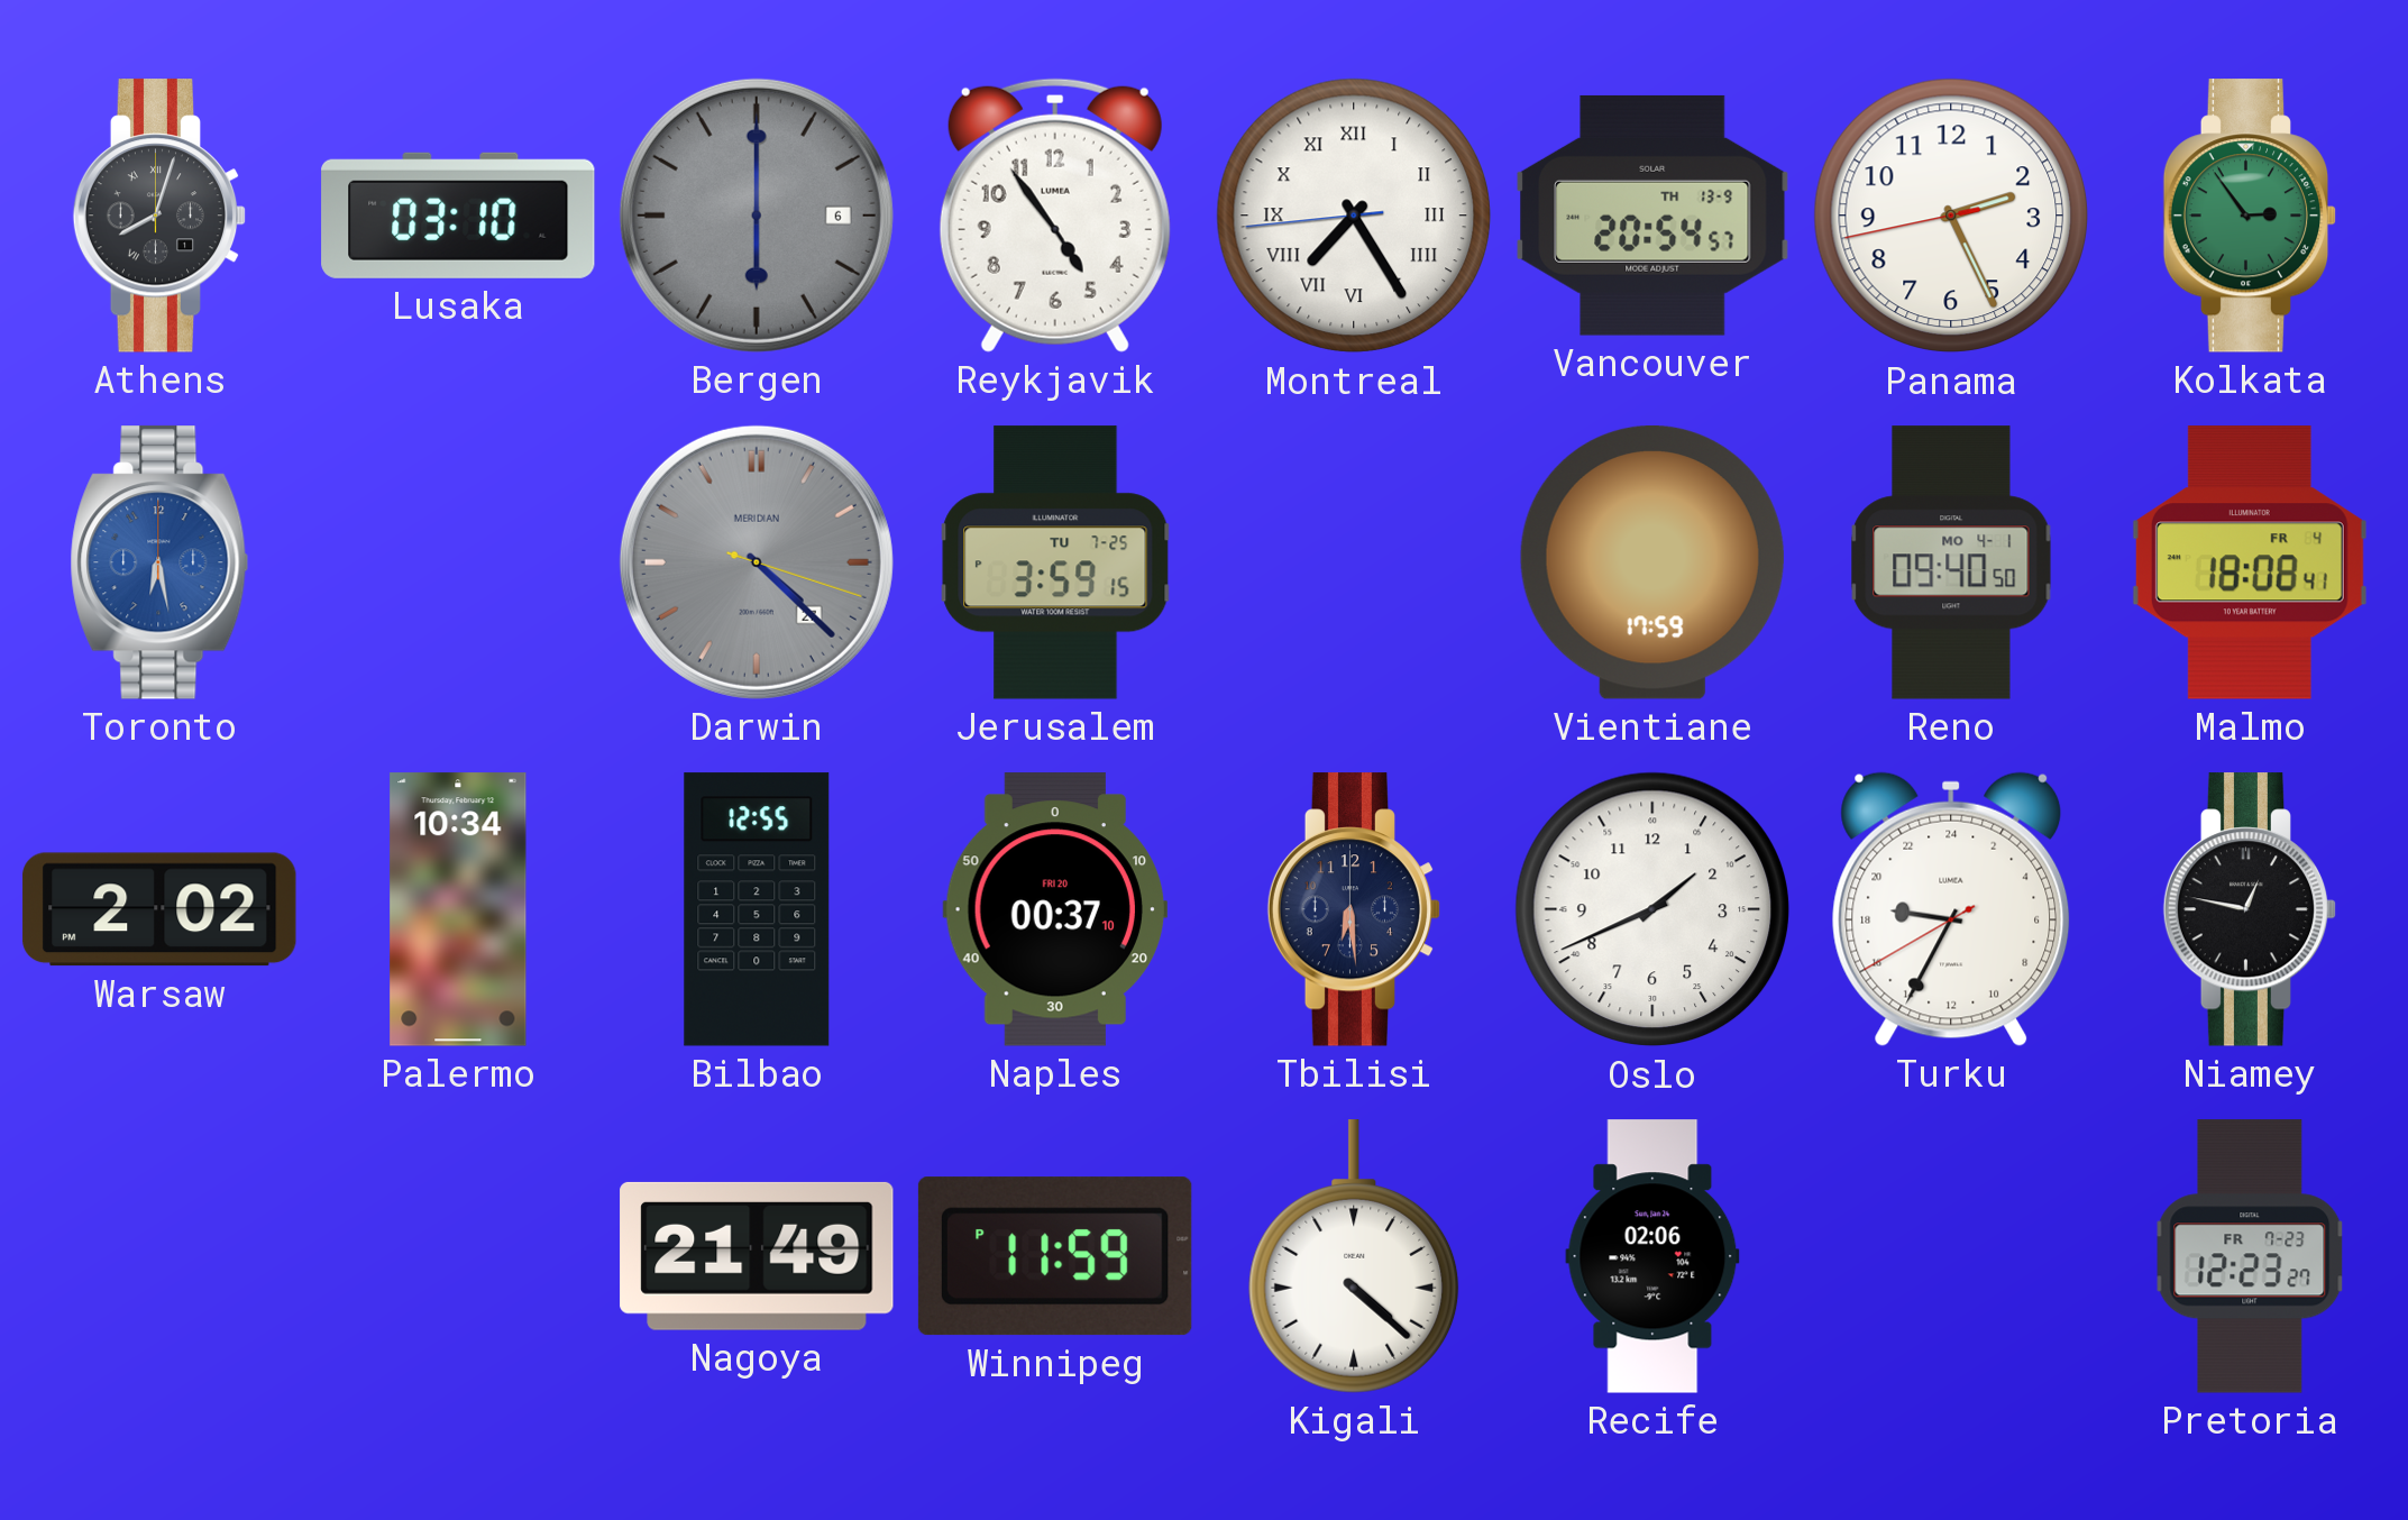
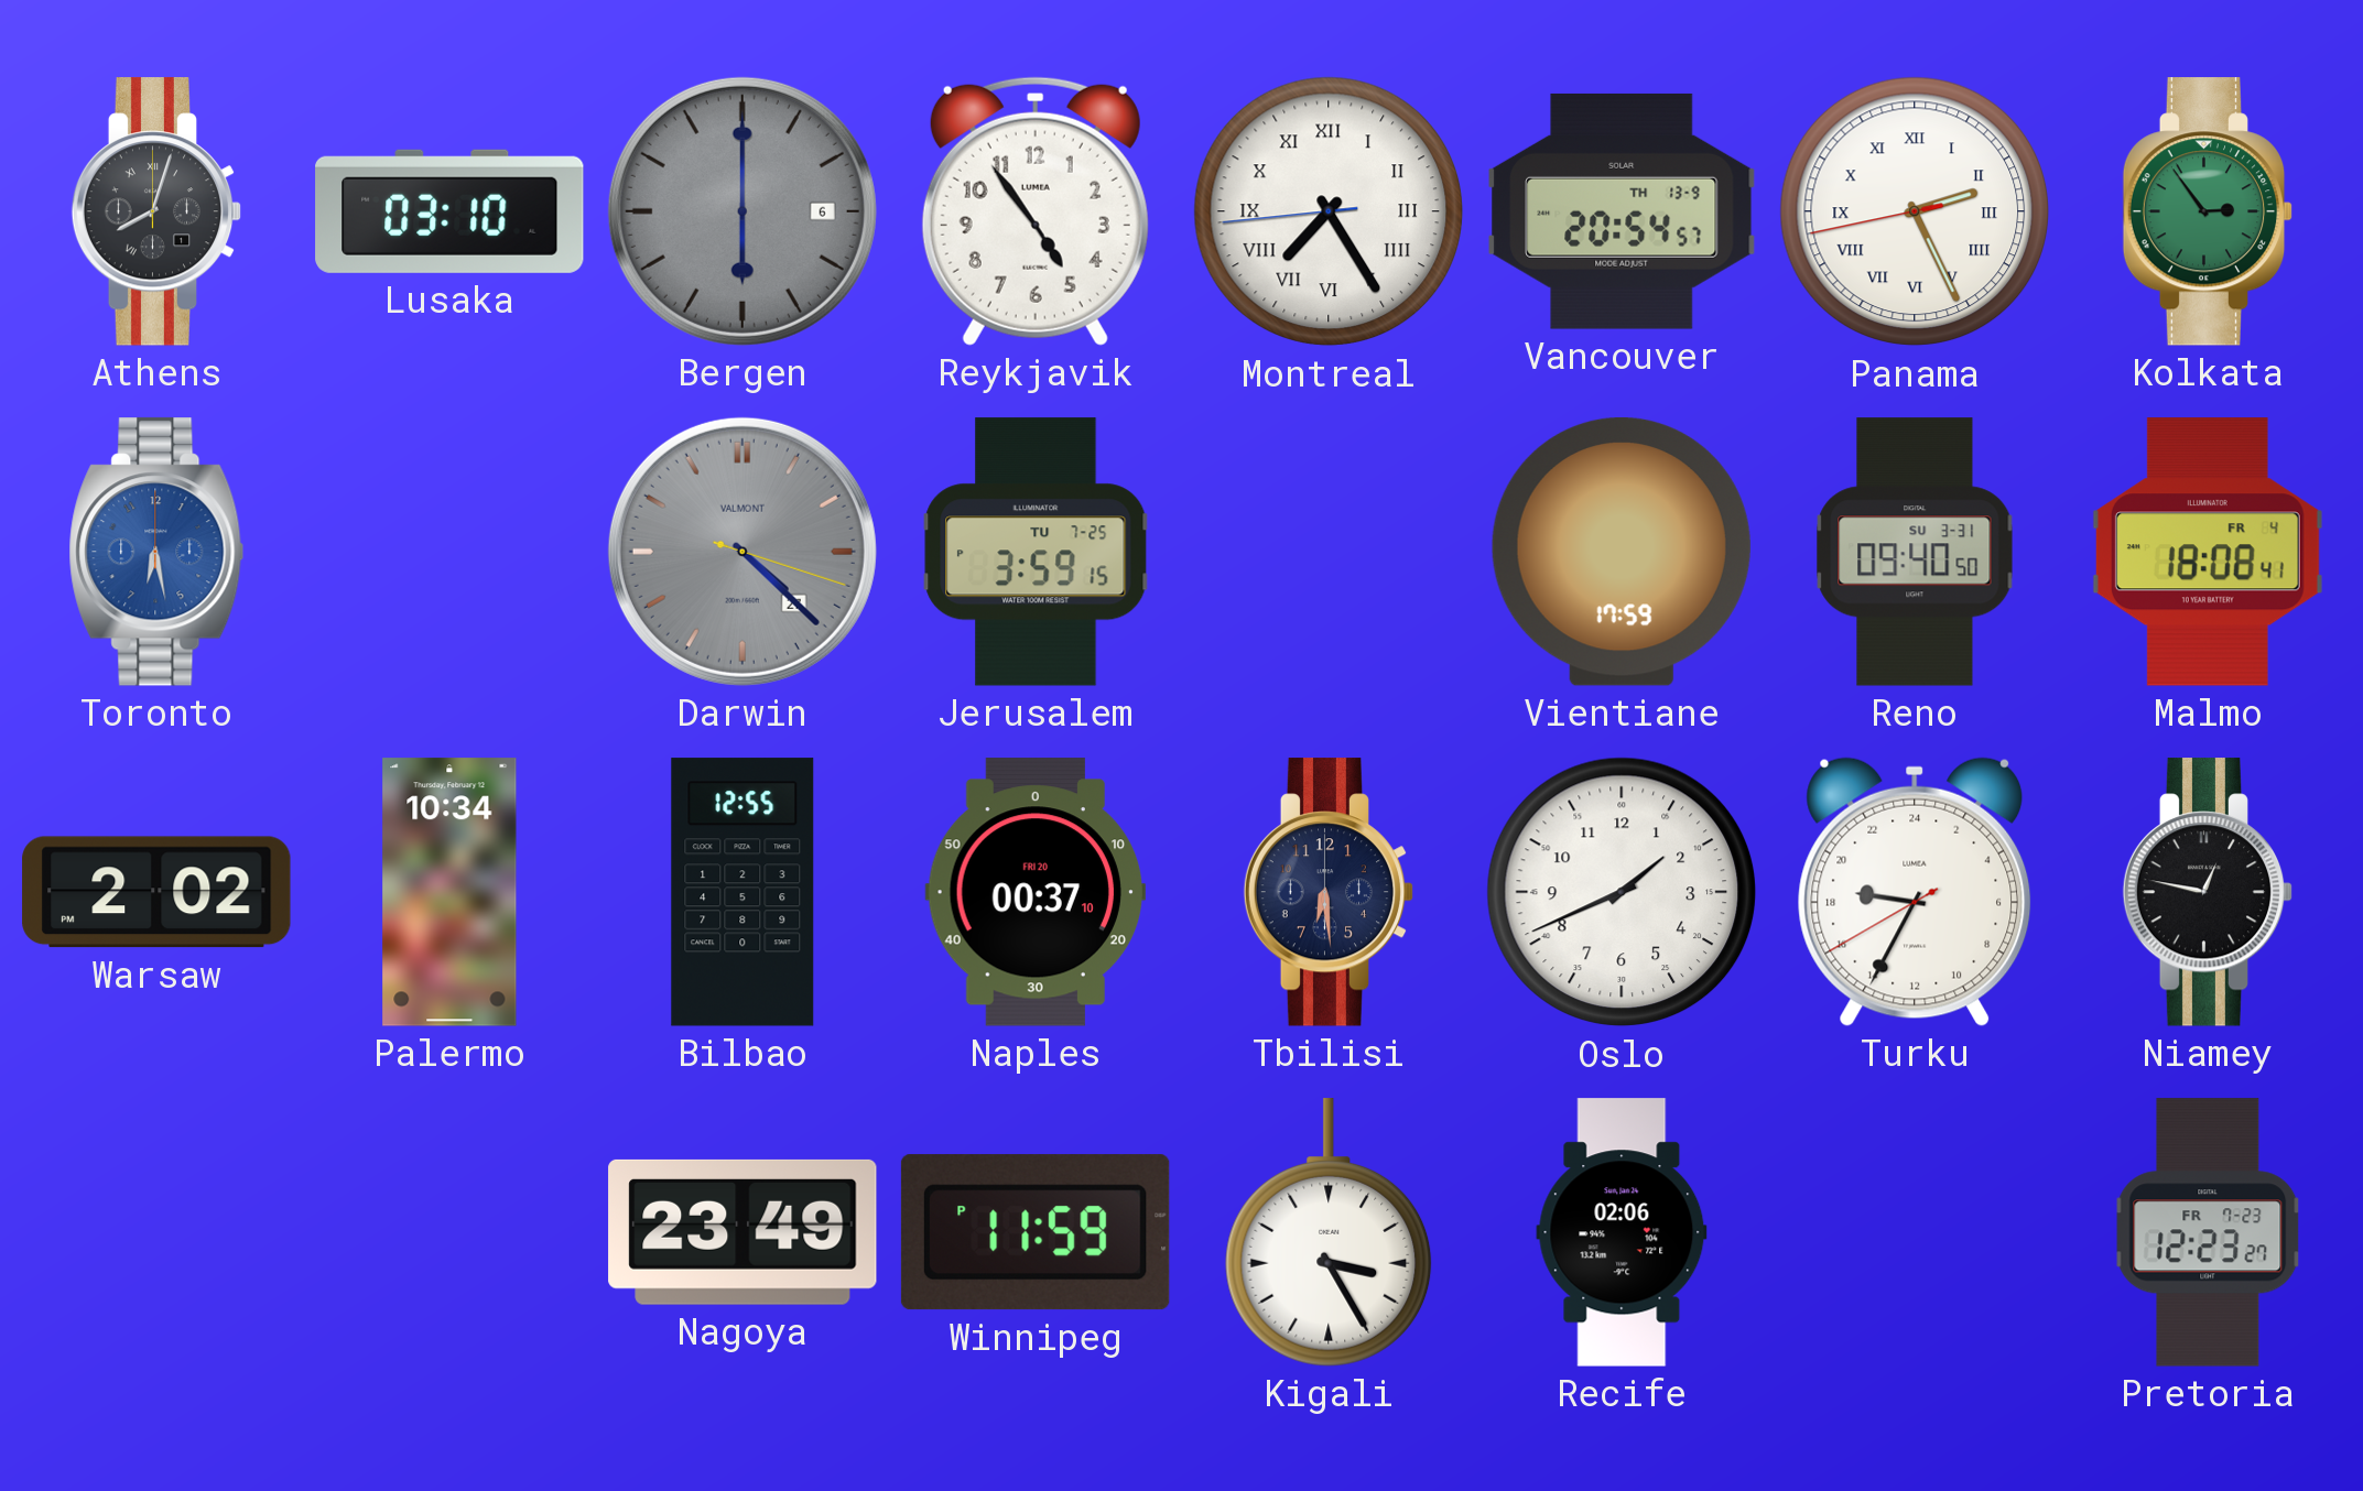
Panama numerals: Arabic -> Roman
Darwin brand: MERIDIAN -> VALMONT
Reno date: MO 4-1 -> SU 3-31
Nagoya: 21:49 -> 23:49
Kigali: 4:22 -> 3:25
